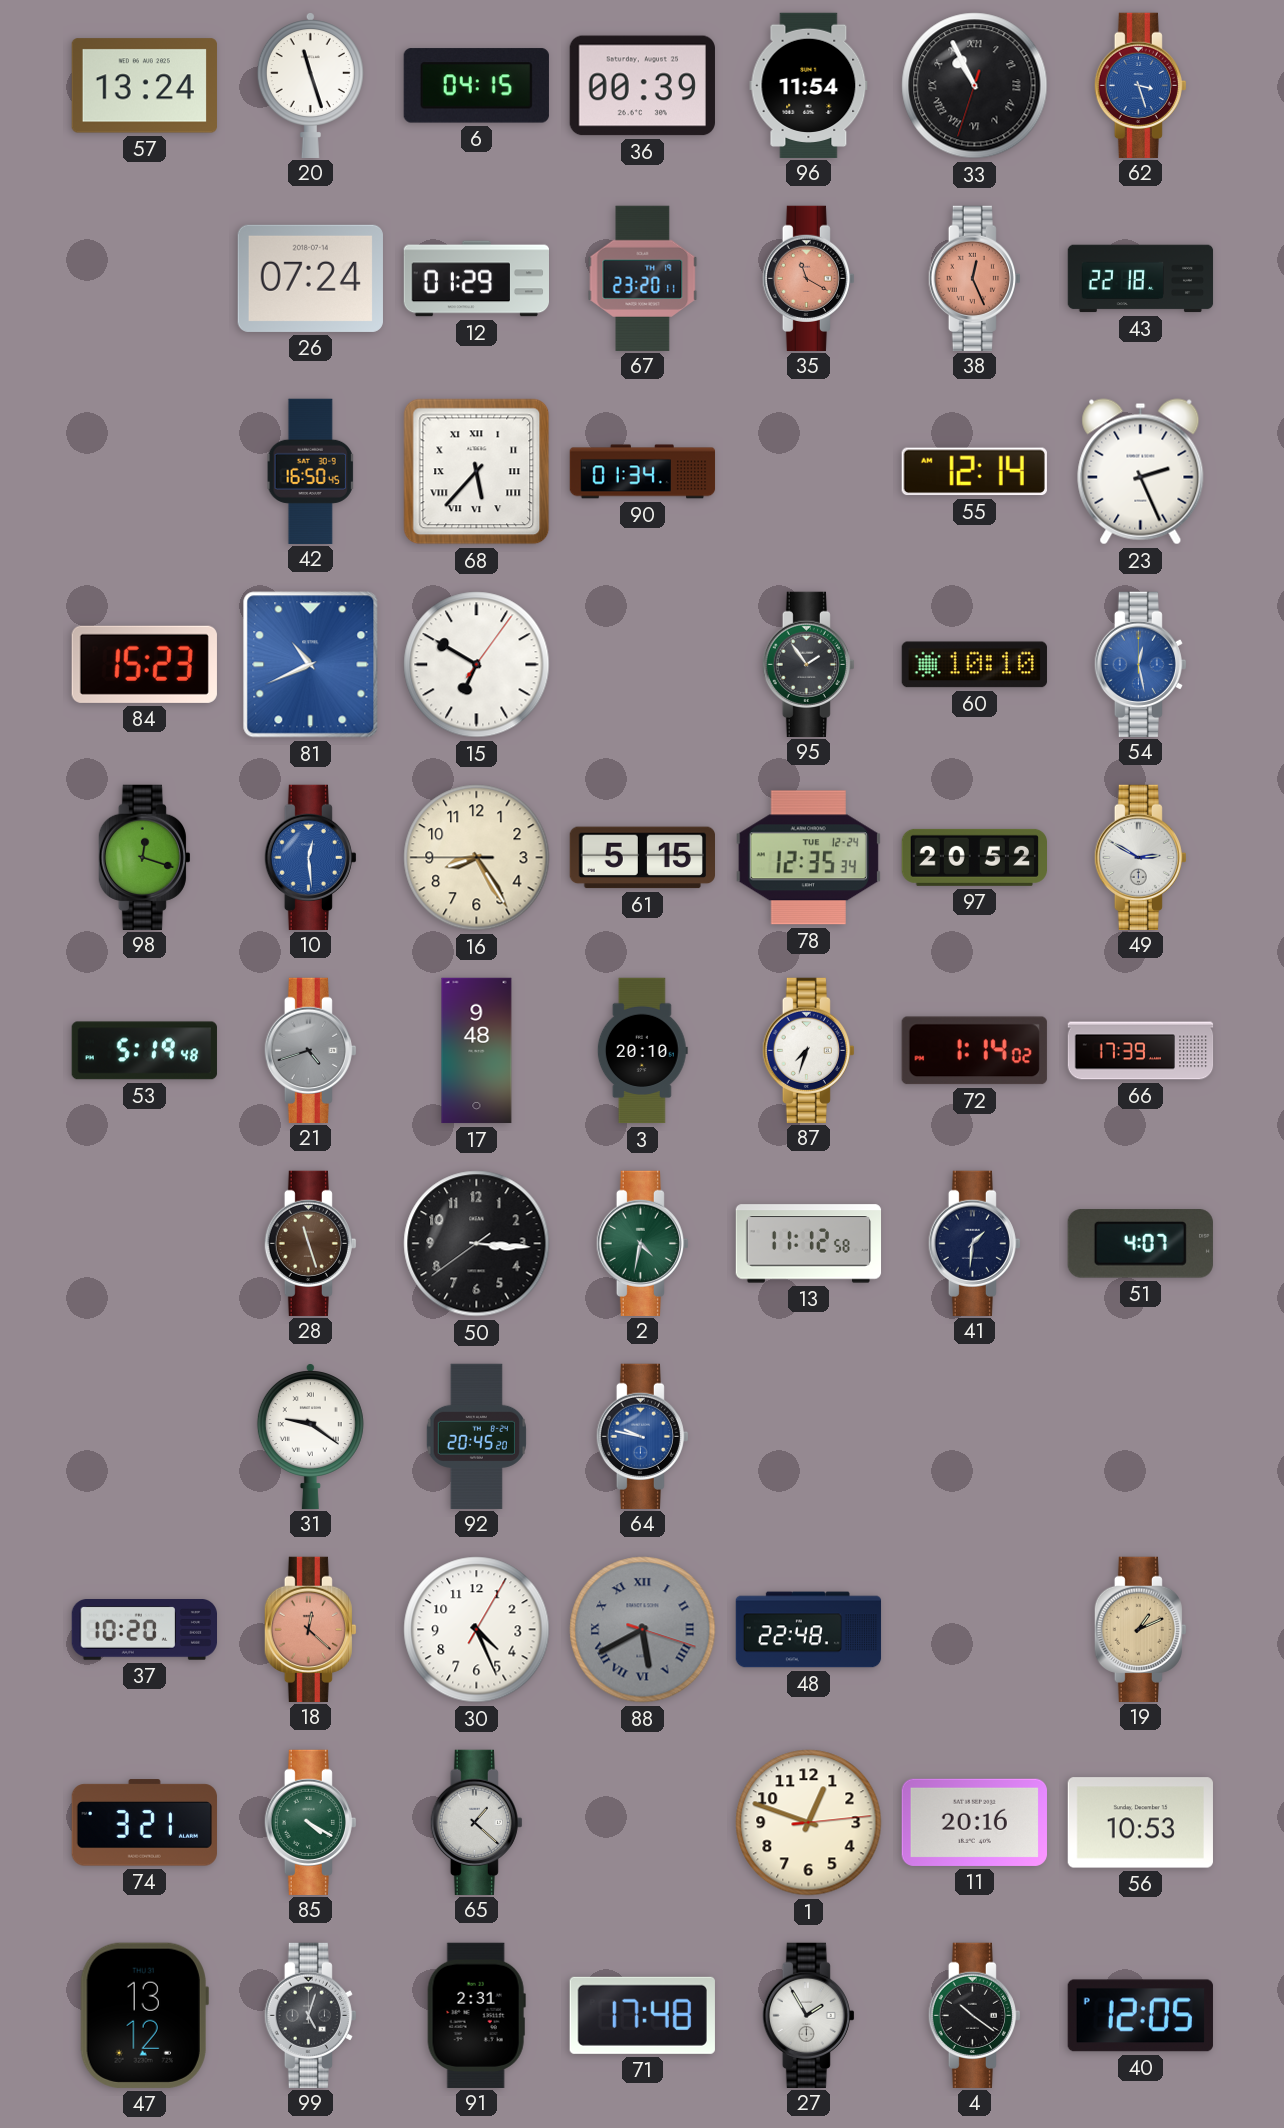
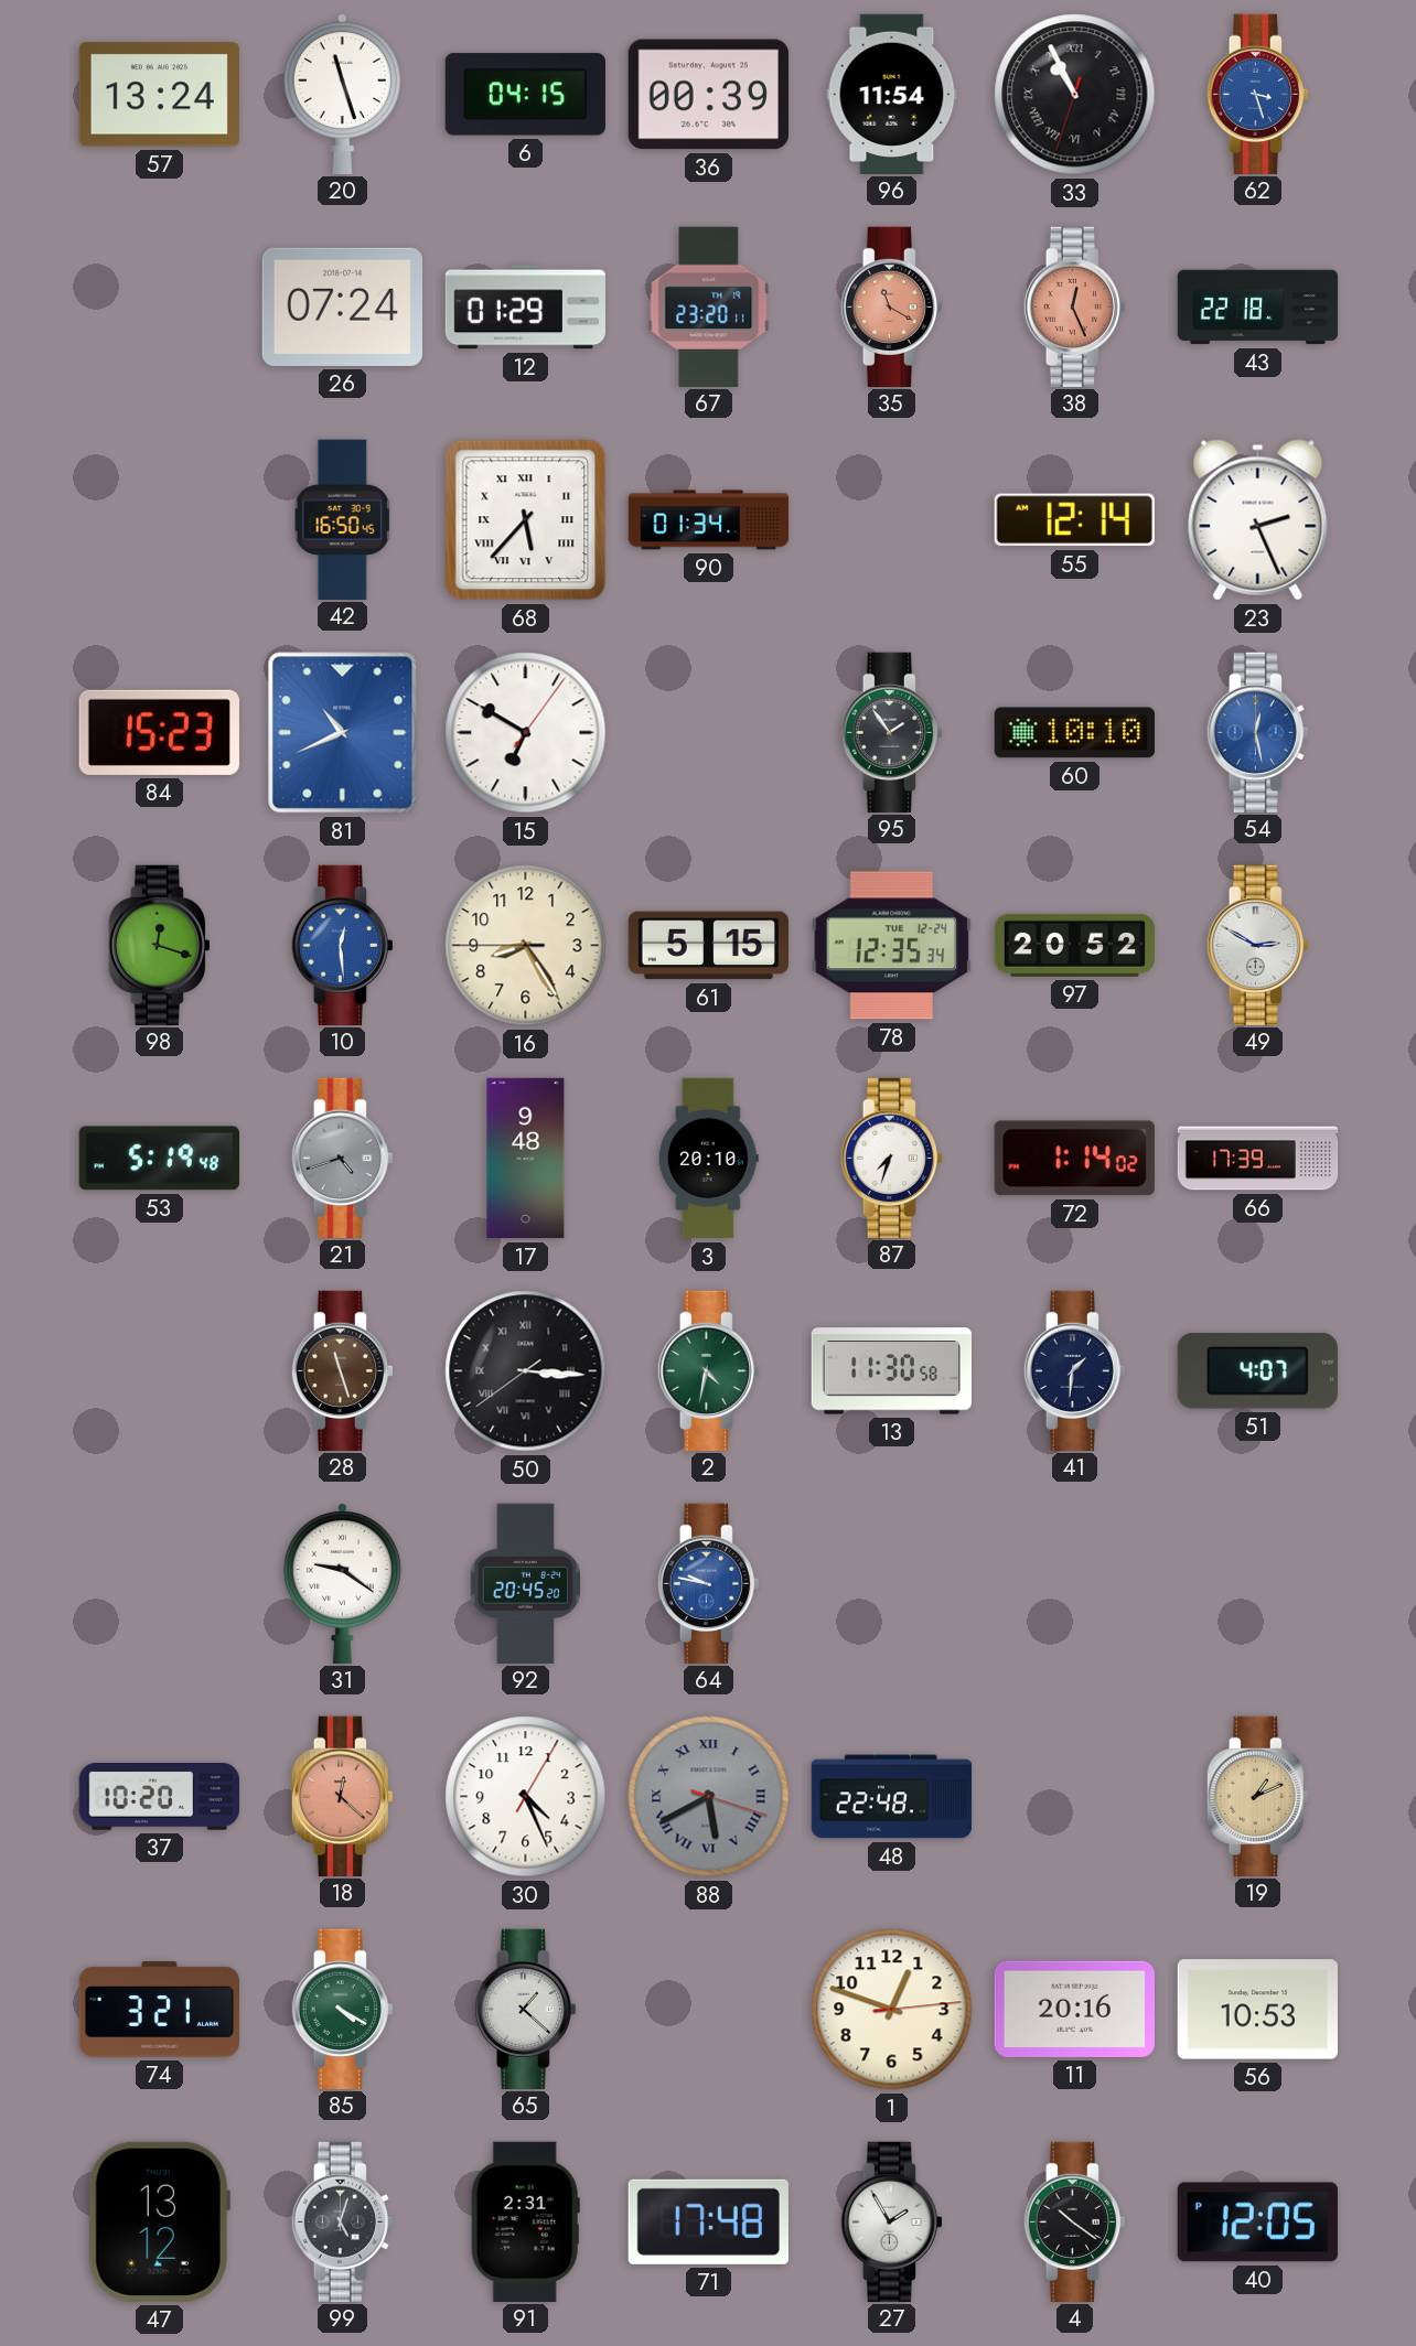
50 numerals: Arabic -> Roman
13: 11:12 -> 11:30
